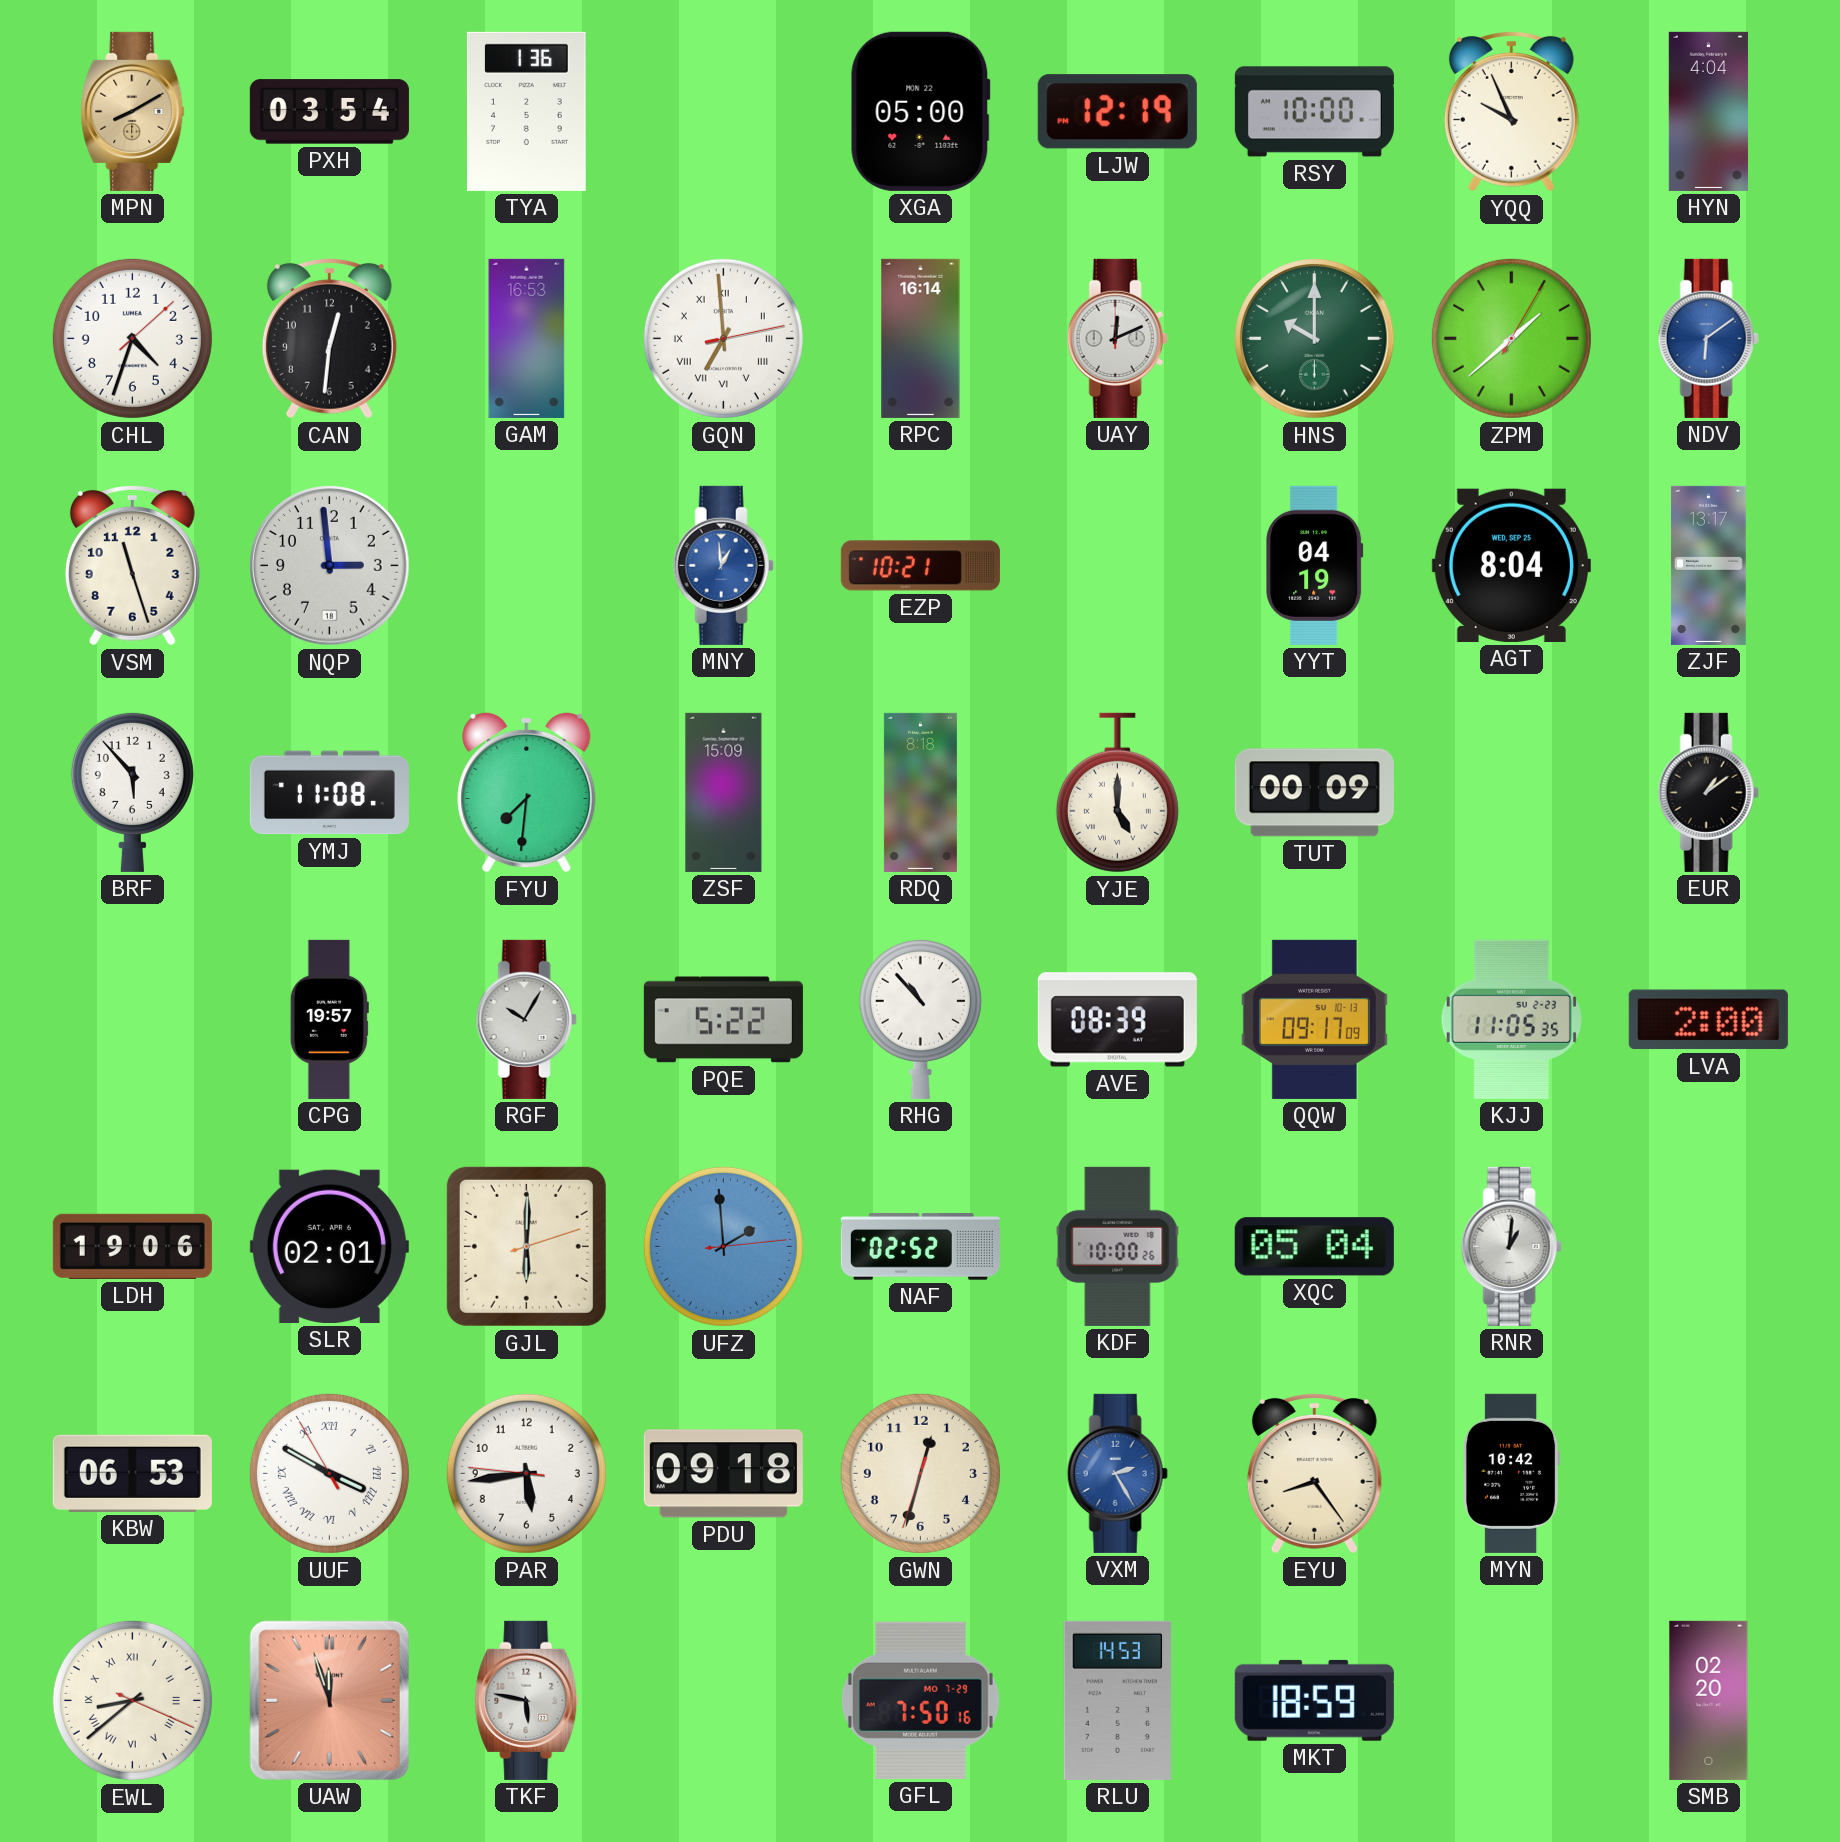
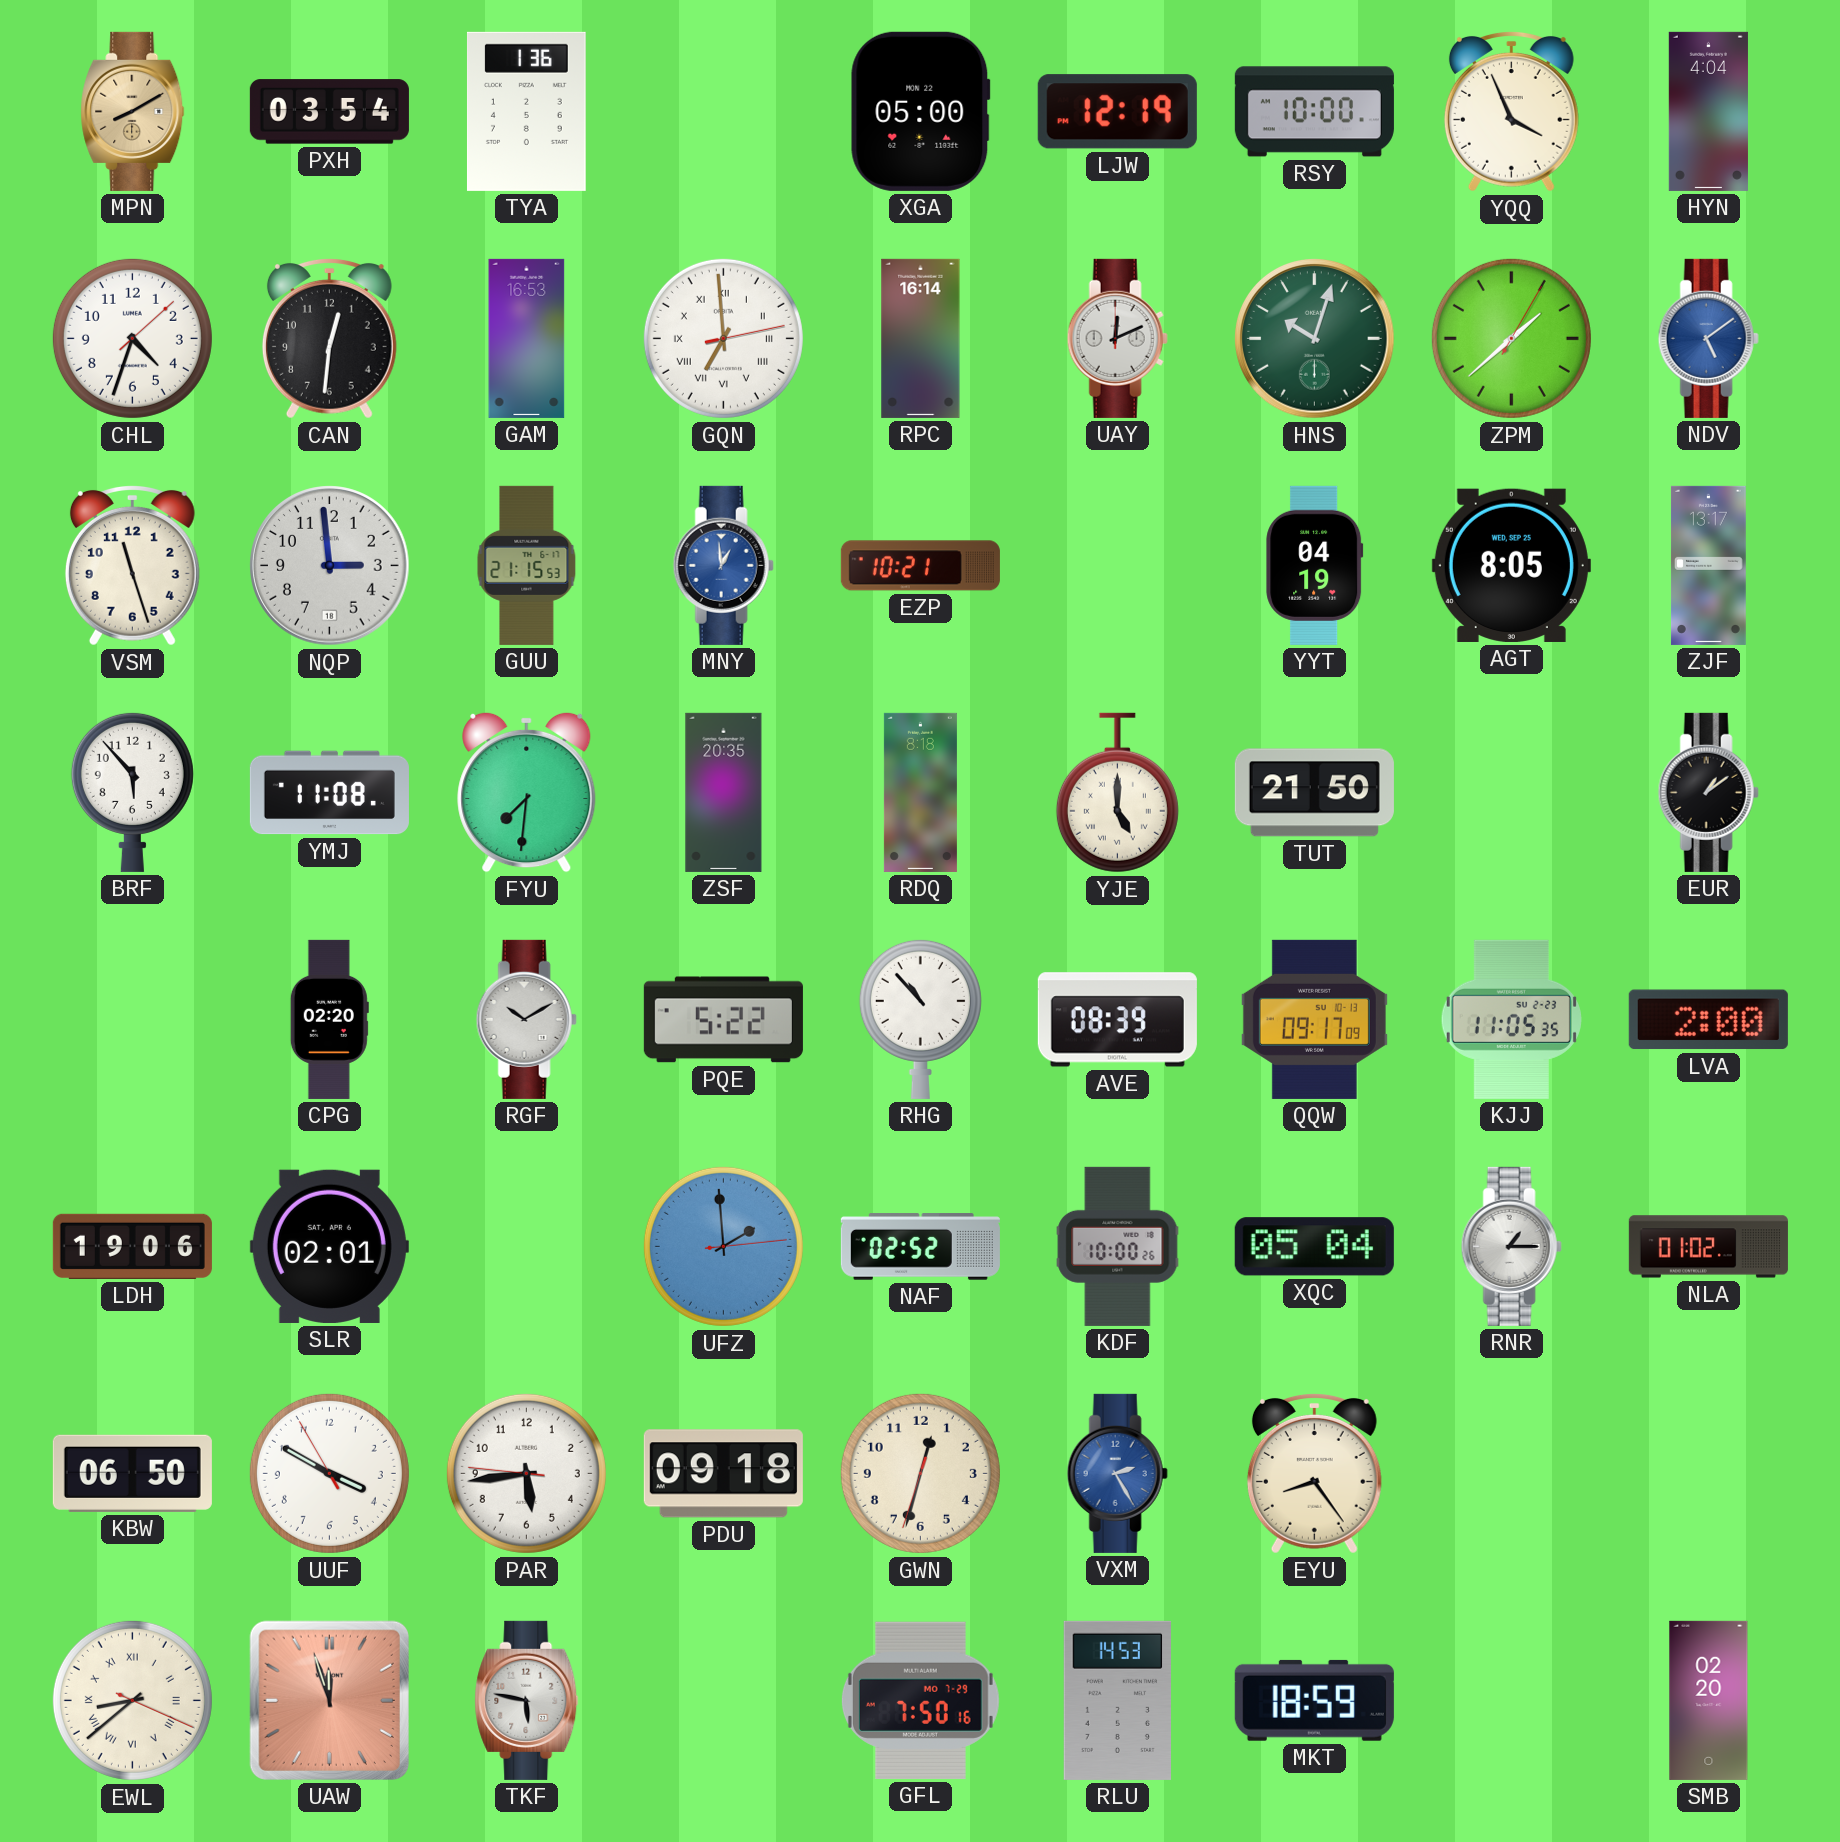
YQQ: 9:56 -> 3:56
HNS: 10:00 -> 10:03
NDV: 6:09 -> 5:09
GUU: none -> 21:15
AGT: 8:04 -> 8:05
ZSF: 15:09 -> 20:35
TUT: 00:09 -> 21:50
CPG: 19:57 -> 02:20
RGF: 10:05 -> 10:10
GJL: 6:00 -> none
RNR: 1:01 -> 1:15
NLA: none -> 01:02
KBW: 06:53 -> 06:50
UUF numerals: Roman -> Arabic
MYN: 10:42 -> none
